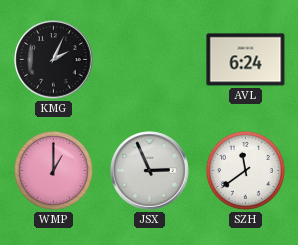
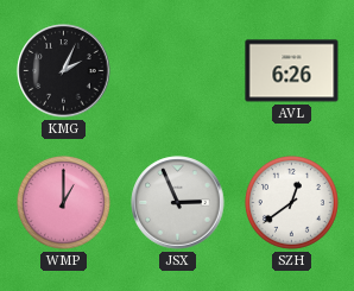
AVL: 6:24 -> 6:26
SZH: 11:39 -> 12:39
